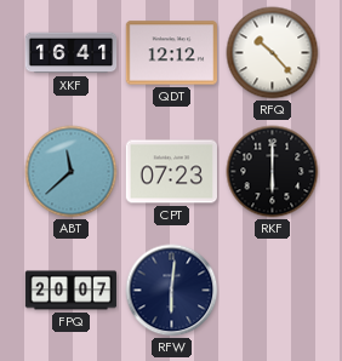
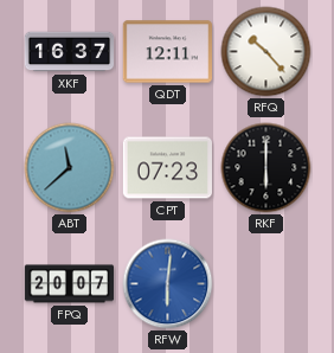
XKF: 16:41 -> 16:37
QDT: 12:12 -> 12:11
RFW dial: navy -> blue
